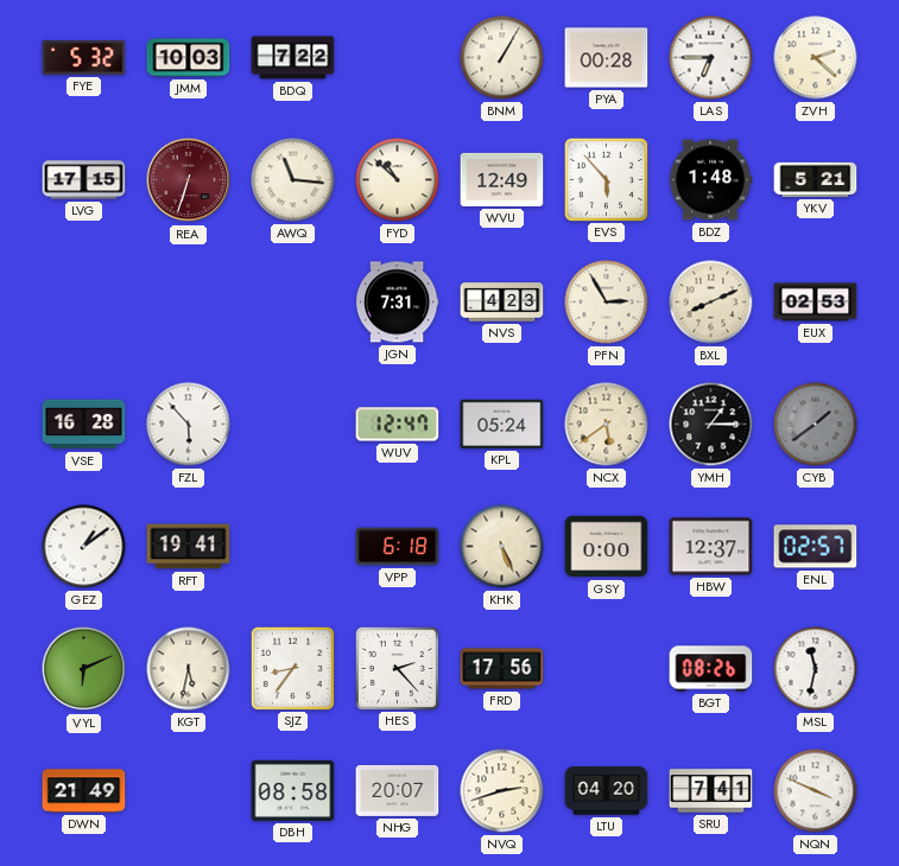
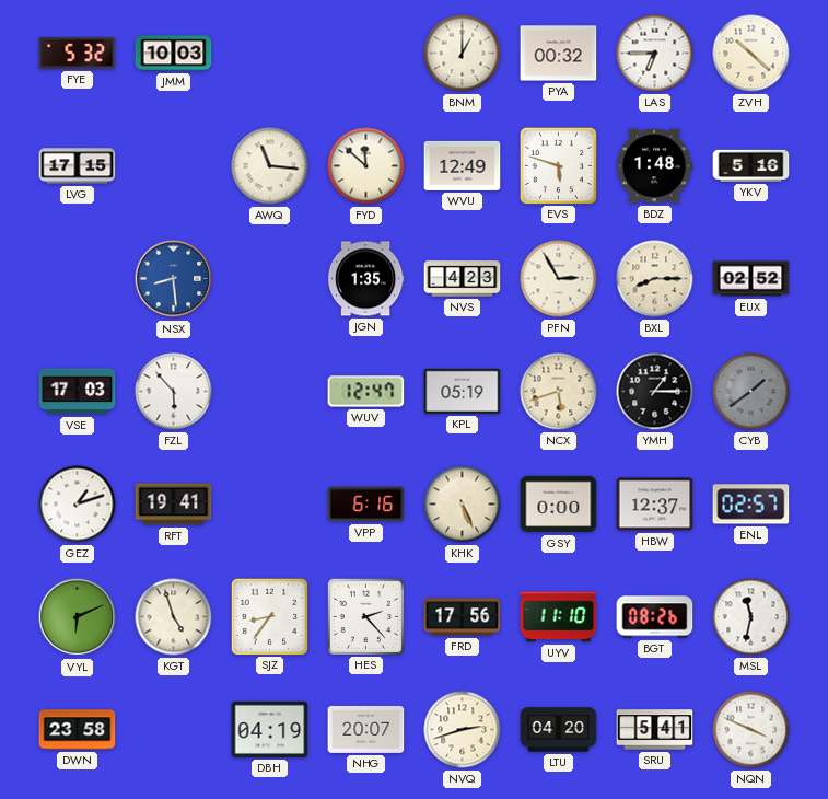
BDQ: 7:22 -> none
BNM: 1:05 -> 1:00
PYA: 00:28 -> 00:32
ZVH: 2:22 -> 10:22
REA: 6:33 -> none
FYD: 10:52 -> 11:52
EVS: 5:53 -> 5:48
YKV: 5:21 -> 5:16
NSX: none -> 8:29
JGN: 7:31 -> 1:35
BXL: 8:11 -> 8:15
EUX: 02:53 -> 02:52
VSE: 16:28 -> 17:03
KPL: 05:24 -> 05:19
NCX: 5:39 -> 5:42
GEZ: 1:09 -> 1:12
VPP: 6:18 -> 6:16
KGT: 5:32 -> 4:57
UYV: none -> 11:10
DWN: 21:49 -> 23:58
DBH: 08:58 -> 04:19
SRU: 7:41 -> 5:41
